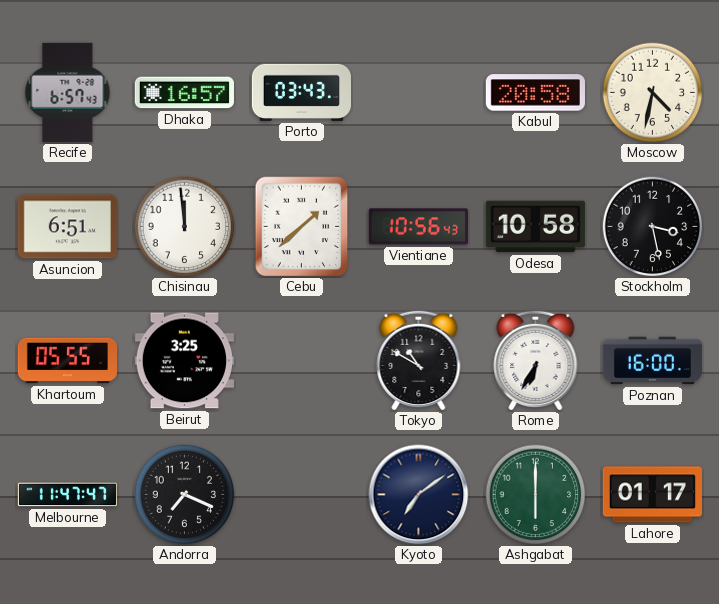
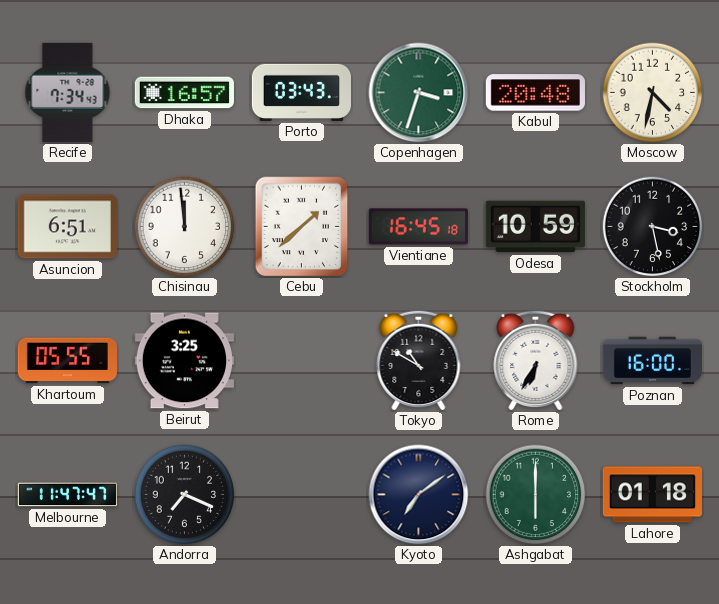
Recife: 6:57 -> 7:34
Copenhagen: none -> 3:33
Kabul: 20:58 -> 20:48
Vientiane: 10:56 -> 16:45
Odesa: 10:58 -> 10:59
Lahore: 01:17 -> 01:18
